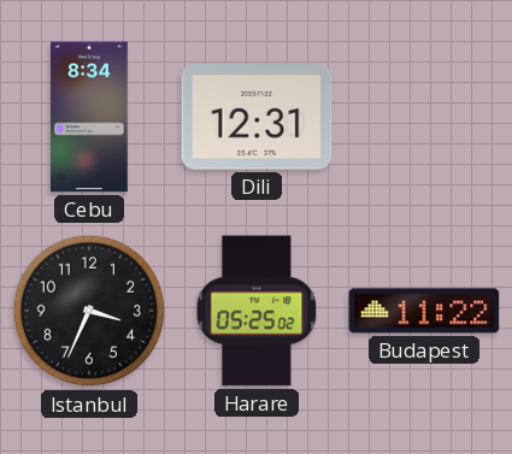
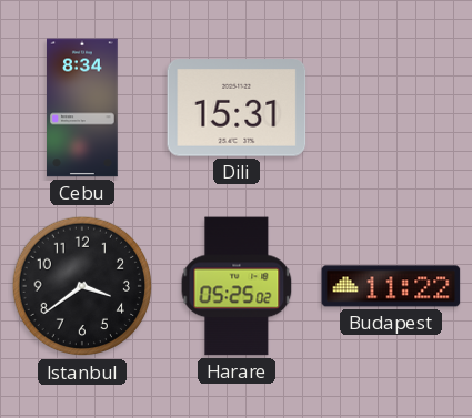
Dili: 12:31 -> 15:31
Istanbul: 3:34 -> 3:39
